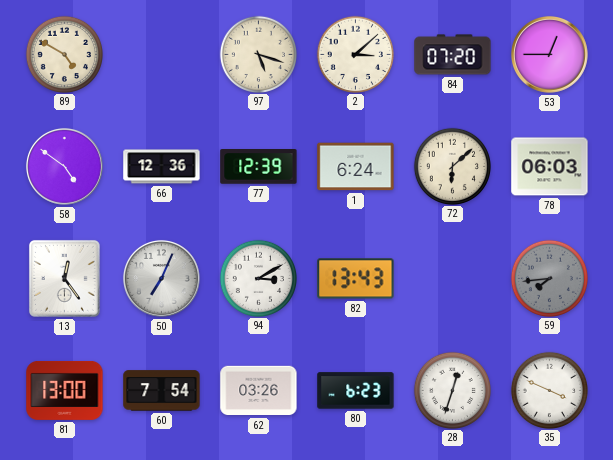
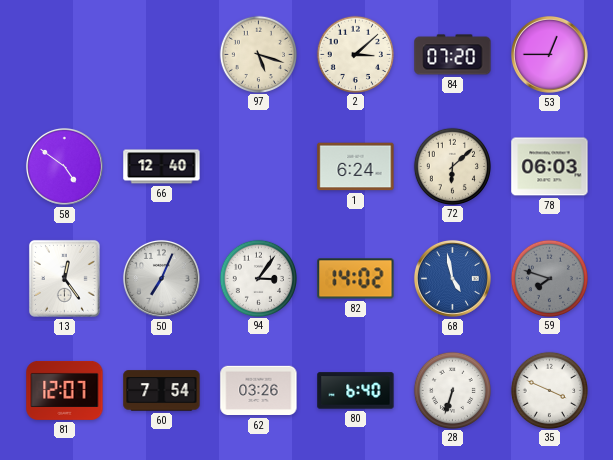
89: 4:50 -> none
66: 12:36 -> 12:40
77: 12:39 -> none
94: 3:10 -> 3:06
82: 13:43 -> 14:02
68: none -> 4:58
59: 7:44 -> 7:48
81: 13:00 -> 12:07
80: 6:23 -> 6:40
28: 12:33 -> 6:33
